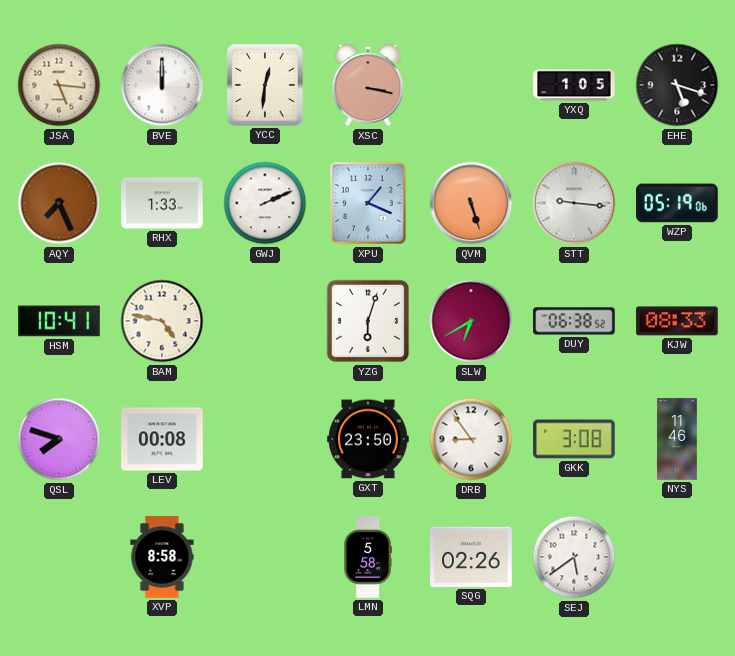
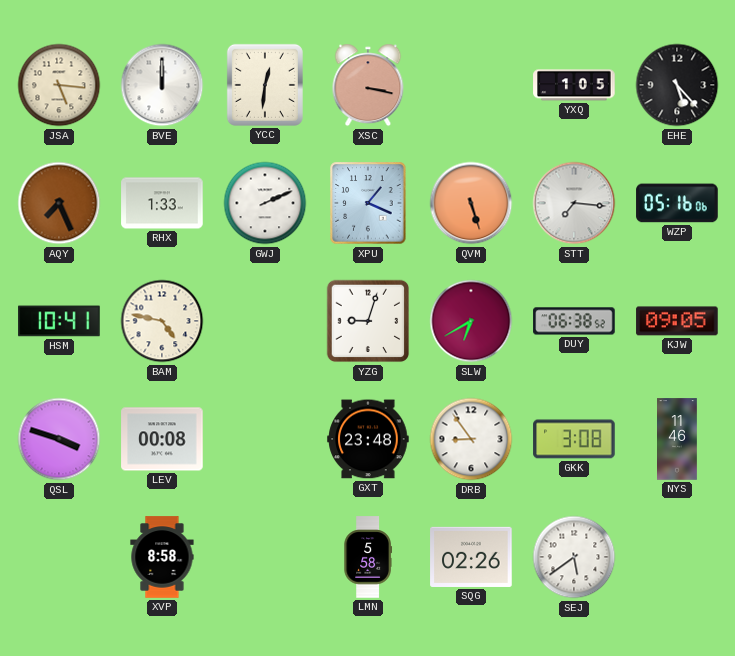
EHE: 5:18 -> 5:23
STT: 9:16 -> 7:16
WZP: 05:19 -> 05:16
YZG: 6:03 -> 9:03
KJW: 08:33 -> 09:05
QSL: 7:48 -> 3:48
GXT: 23:50 -> 23:48
